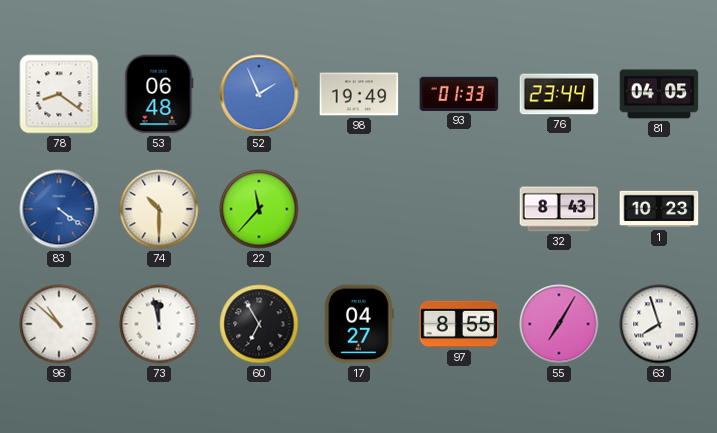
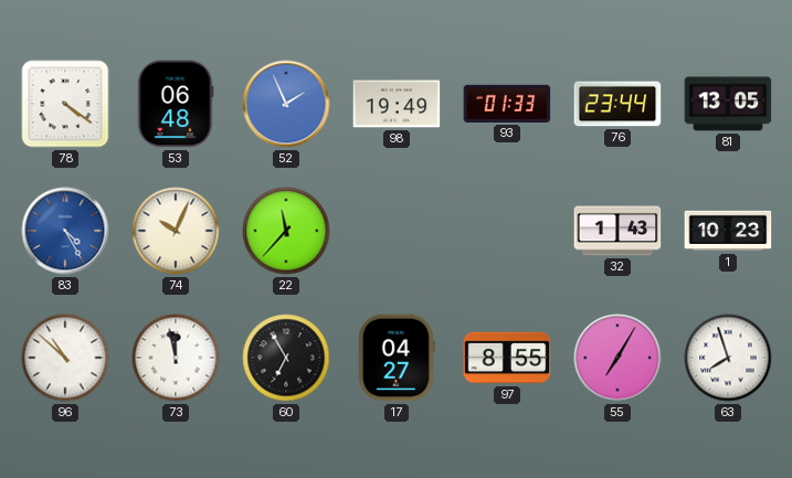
78: 8:21 -> 4:21
81: 04:05 -> 13:05
83: 4:21 -> 4:25
74: 10:30 -> 10:04
32: 8:43 -> 1:43
